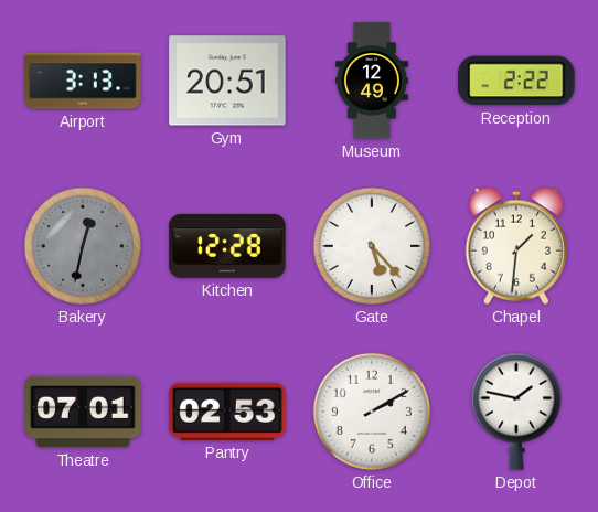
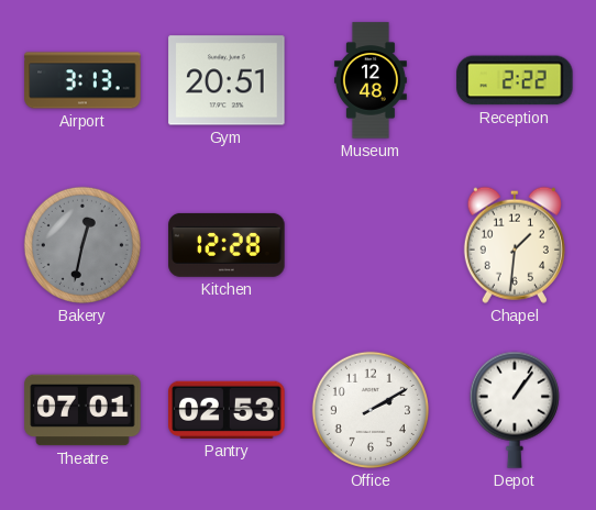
Museum: 12:49 -> 12:48
Gate: 5:23 -> none
Depot: 1:47 -> 1:06
